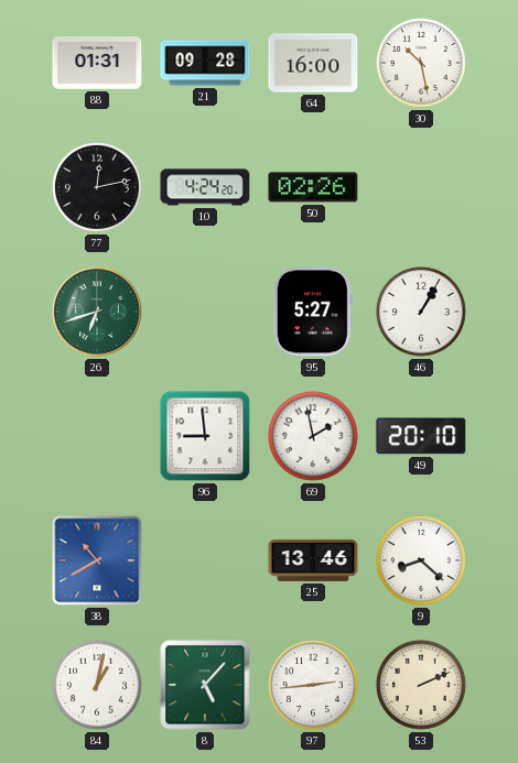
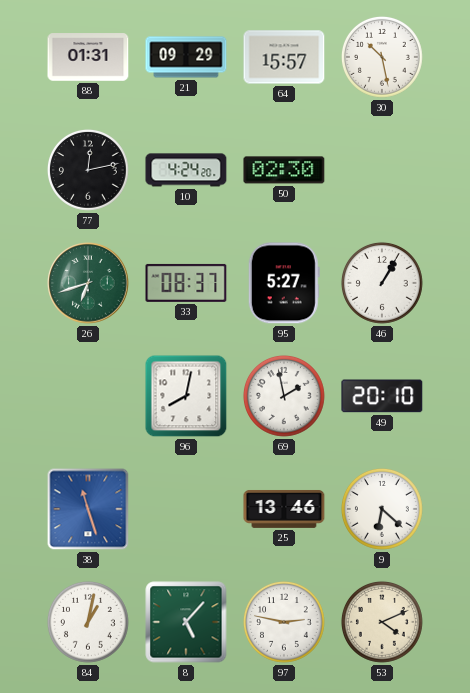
21: 09:28 -> 09:29
64: 16:00 -> 15:57
50: 02:26 -> 02:30
33: none -> 08:37
96: 8:59 -> 8:02
38: 10:40 -> 11:27
9: 8:22 -> 6:22
97: 2:44 -> 2:47
53: 2:11 -> 4:11
